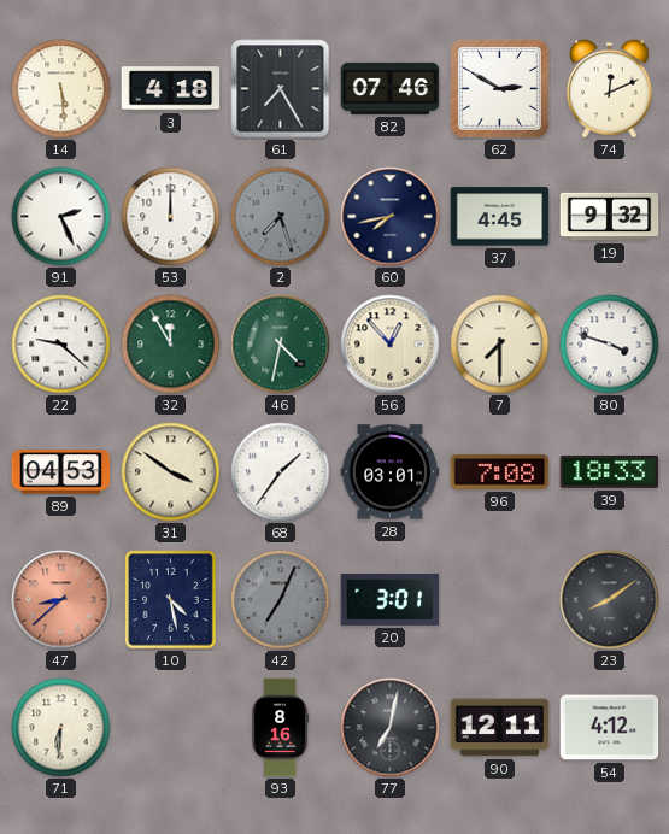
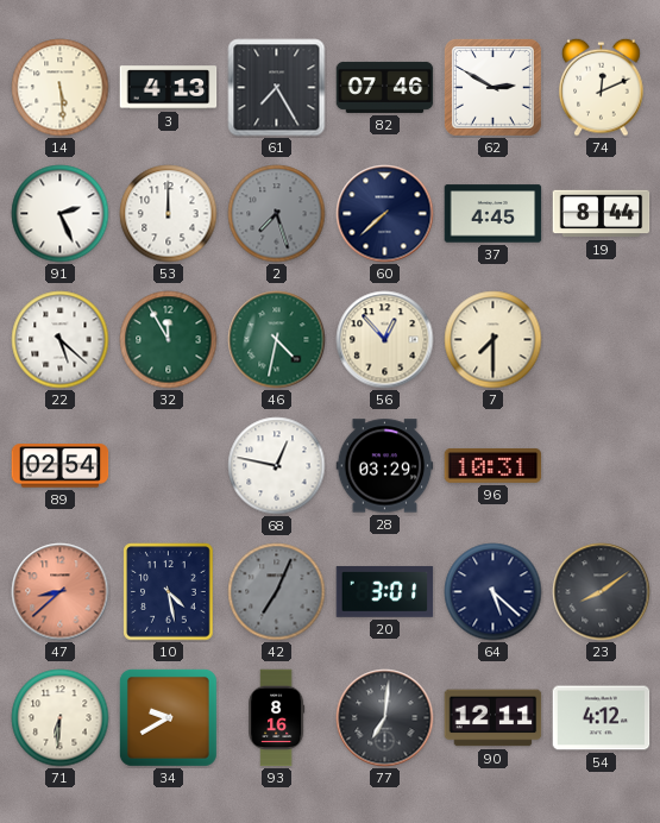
3: 4:18 -> 4:13
60: 7:43 -> 7:38
19: 9:32 -> 8:44
22: 9:22 -> 5:22
80: 3:48 -> none
89: 04:53 -> 02:54
31: 3:51 -> none
68: 1:36 -> 12:47
28: 03:01 -> 03:29
96: 7:08 -> 10:31
39: 18:33 -> none
64: none -> 5:22
34: none -> 9:40
77: 7:02 -> 7:01
